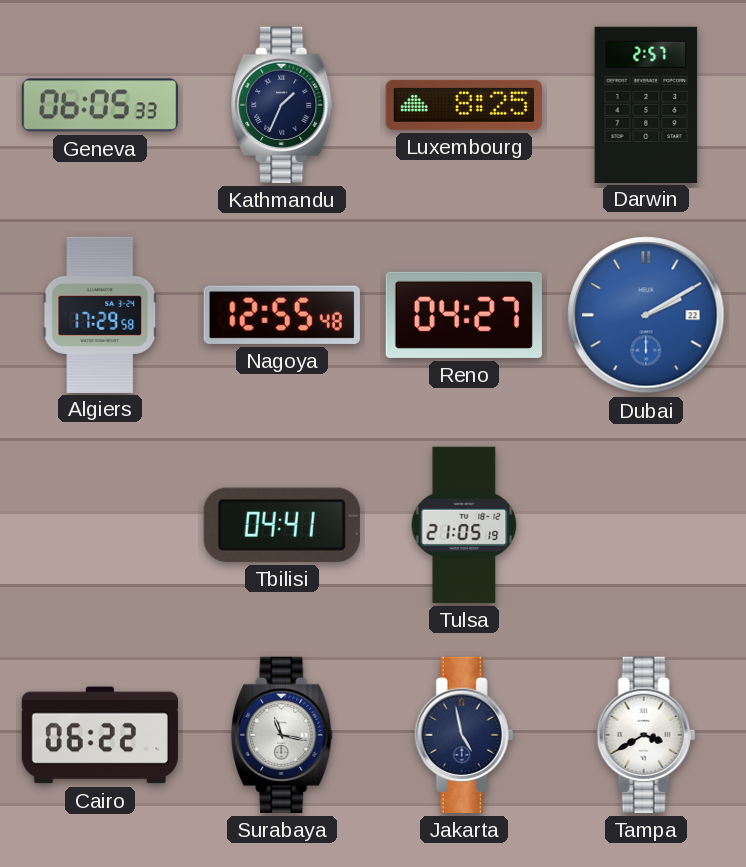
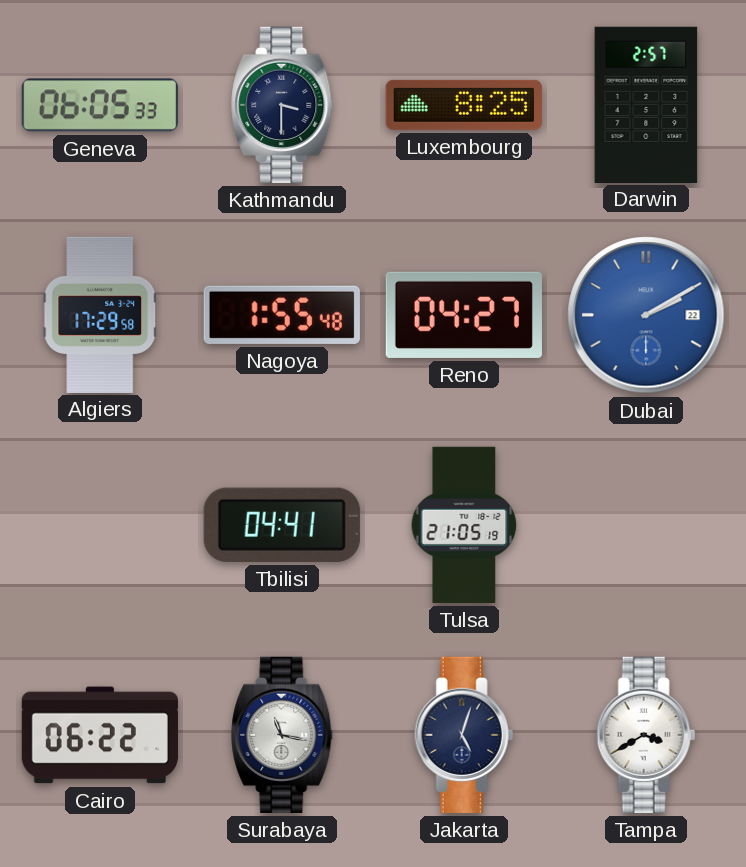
Kathmandu: 1:34 -> 3:30
Nagoya: 12:55 -> 1:55
Jakarta: 4:58 -> 5:03
